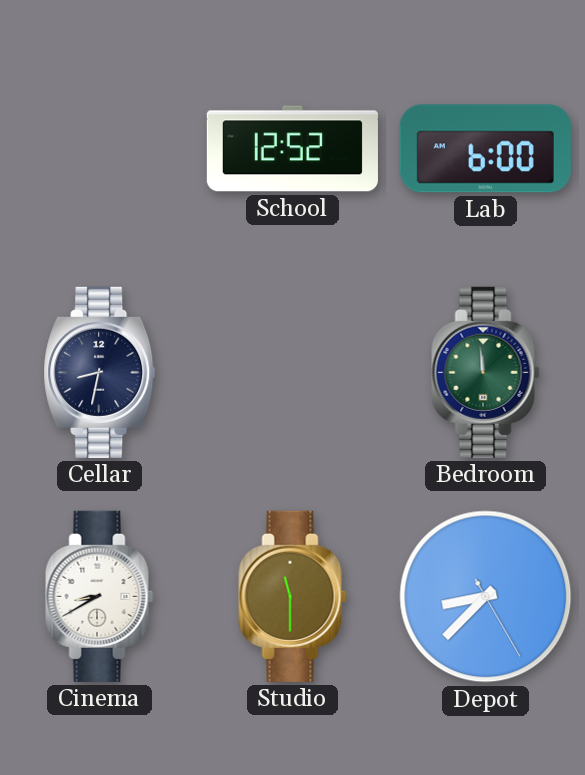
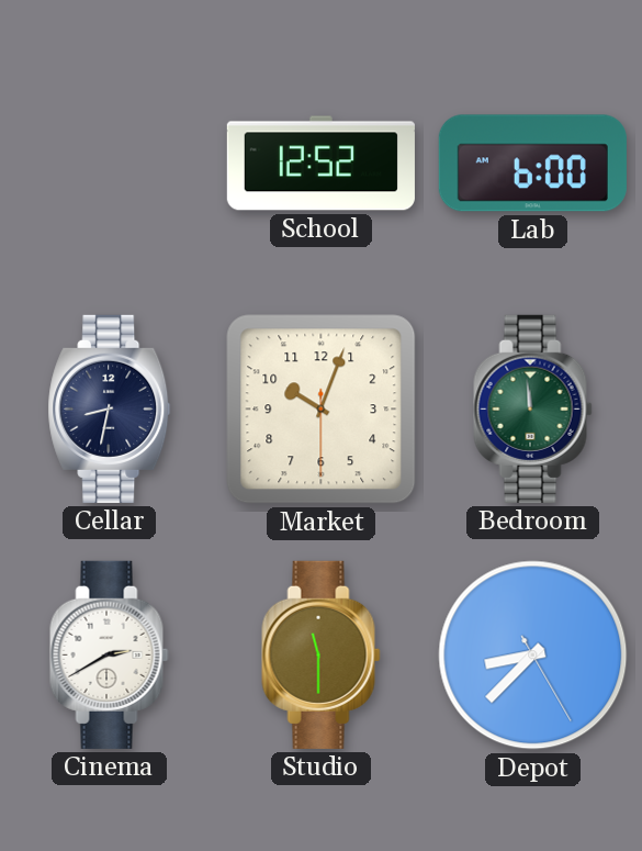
Market: none -> 10:03
Cinema: 8:40 -> 2:40
